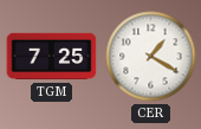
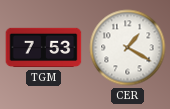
TGM: 7:25 -> 7:53
